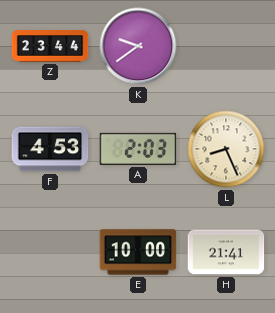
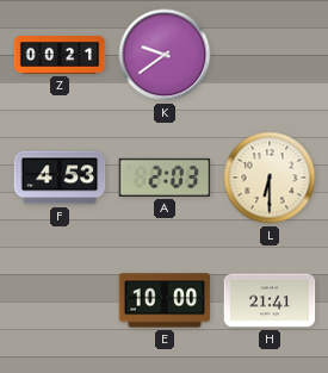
Z: 23:44 -> 00:21
L: 8:26 -> 6:30
